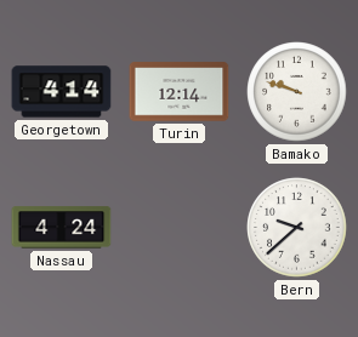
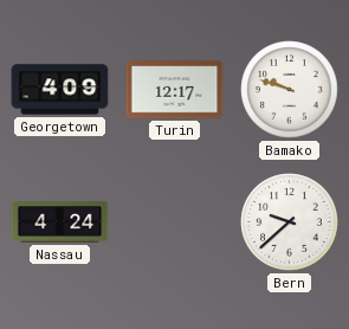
Georgetown: 4:14 -> 4:09
Turin: 12:14 -> 12:17
